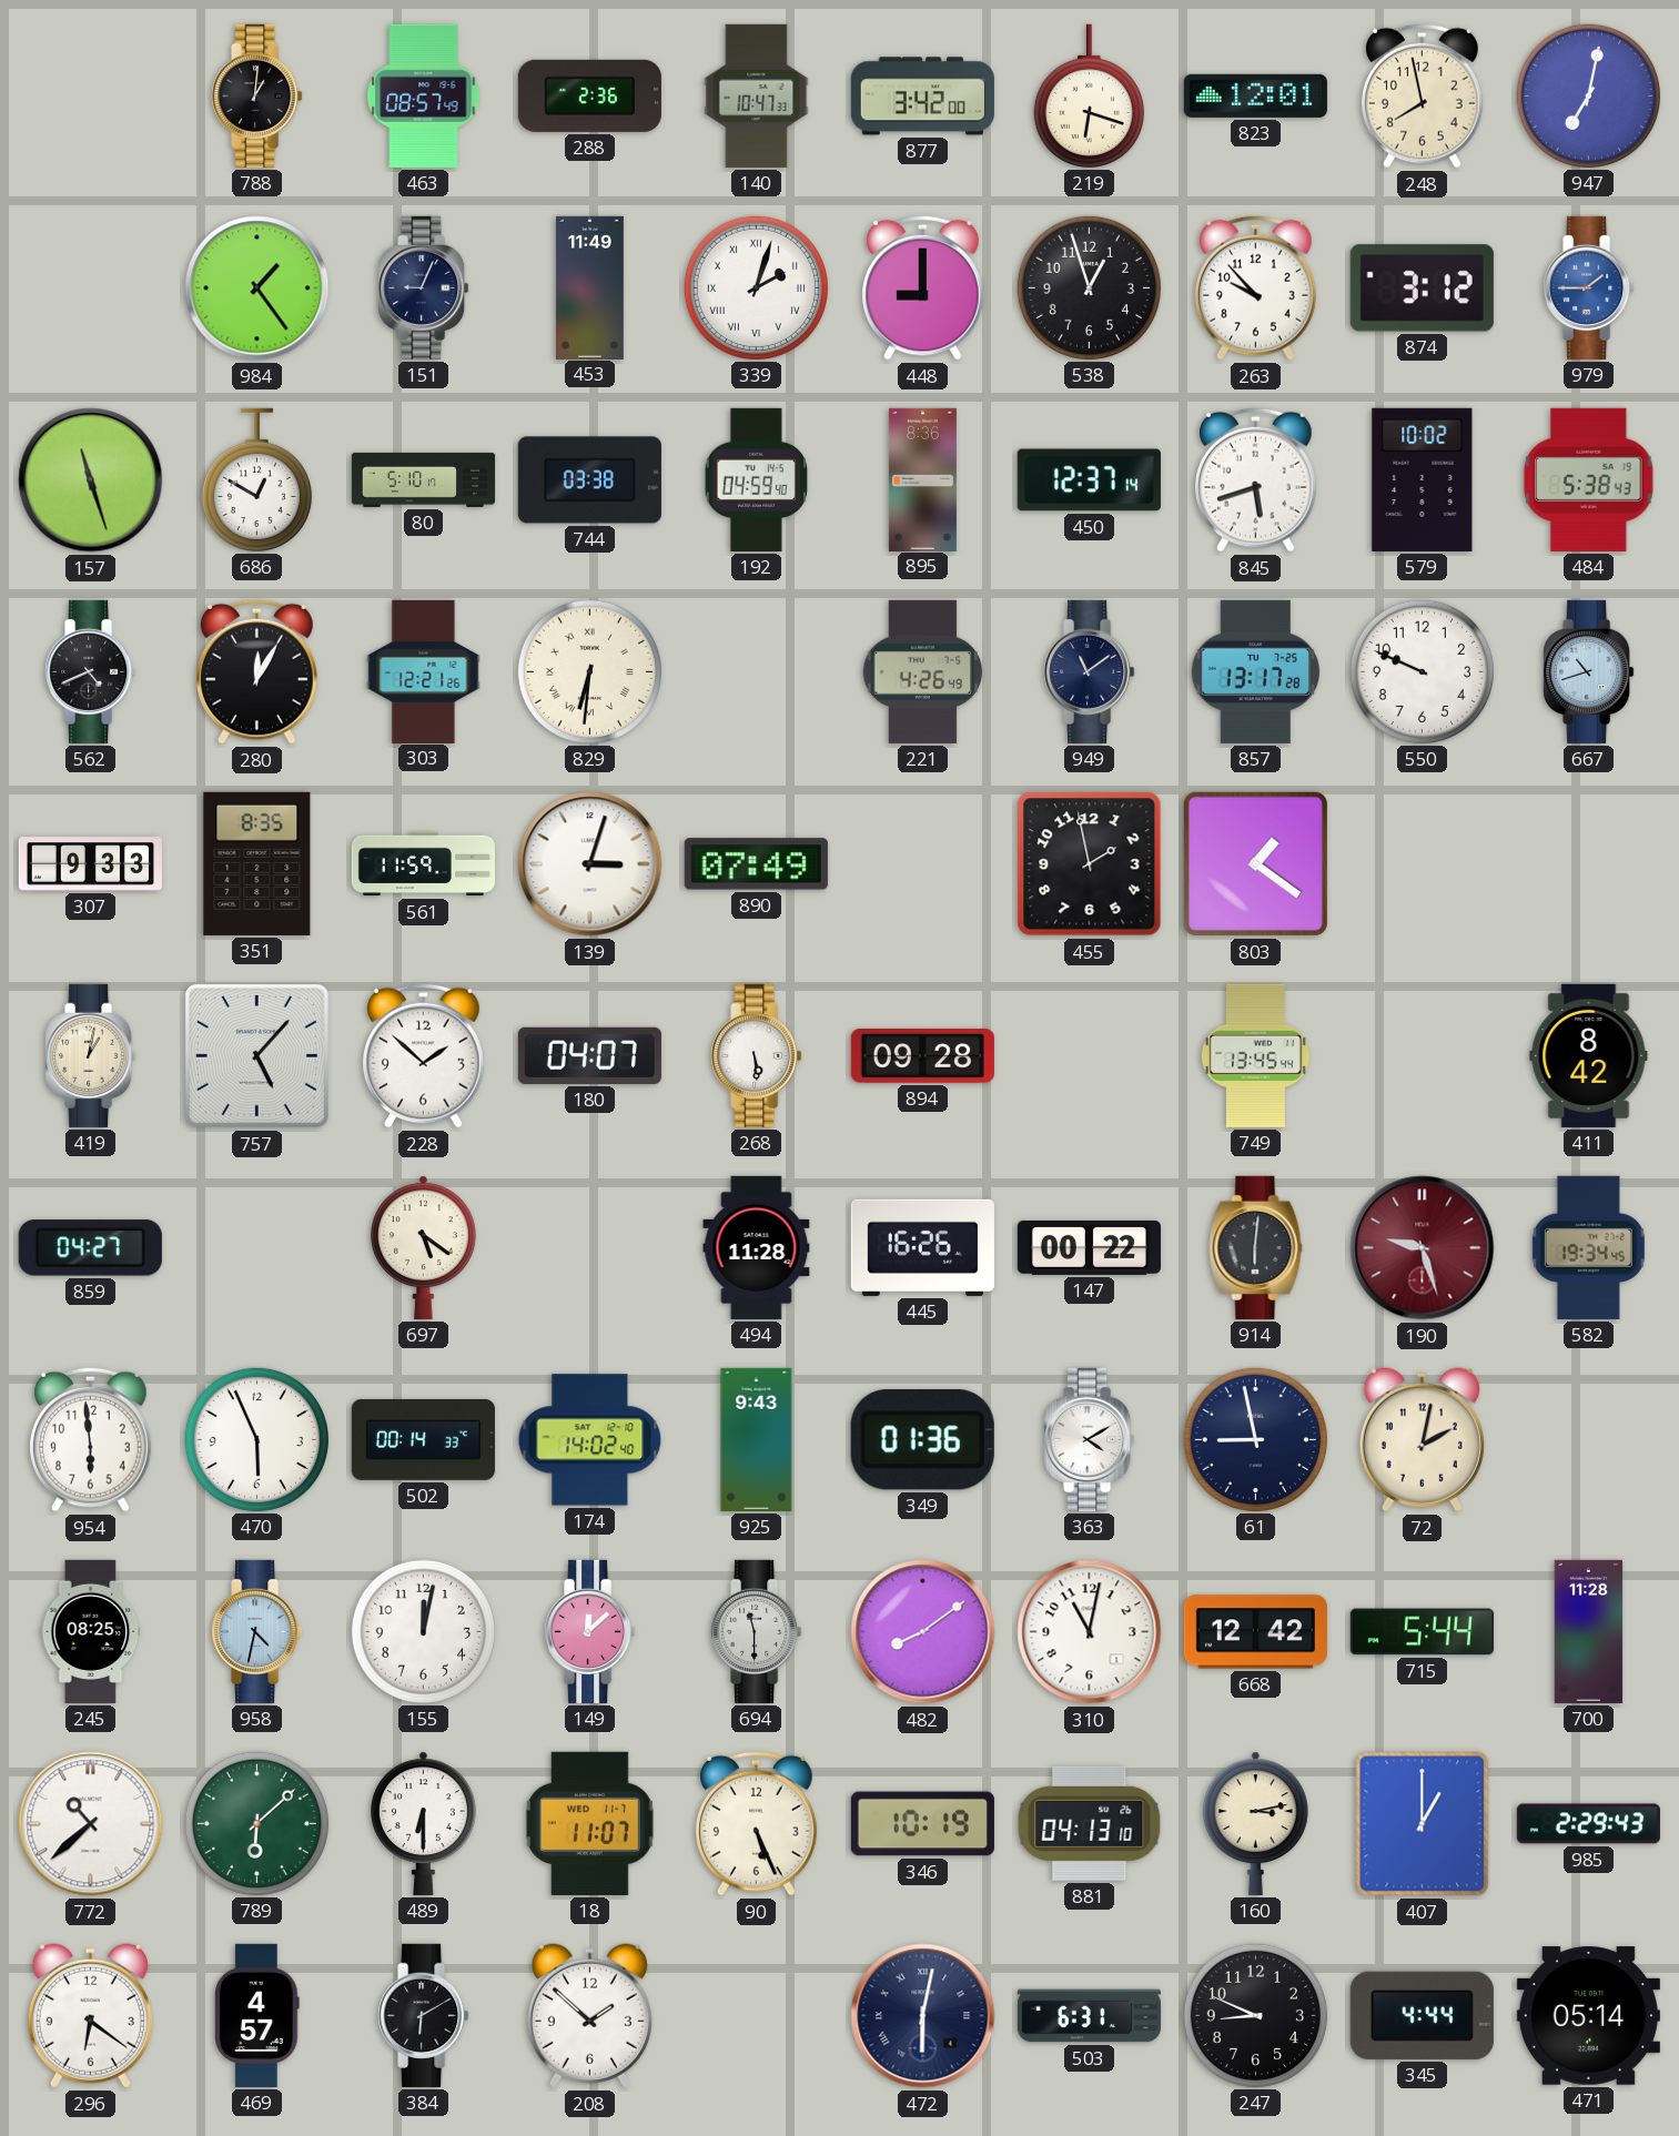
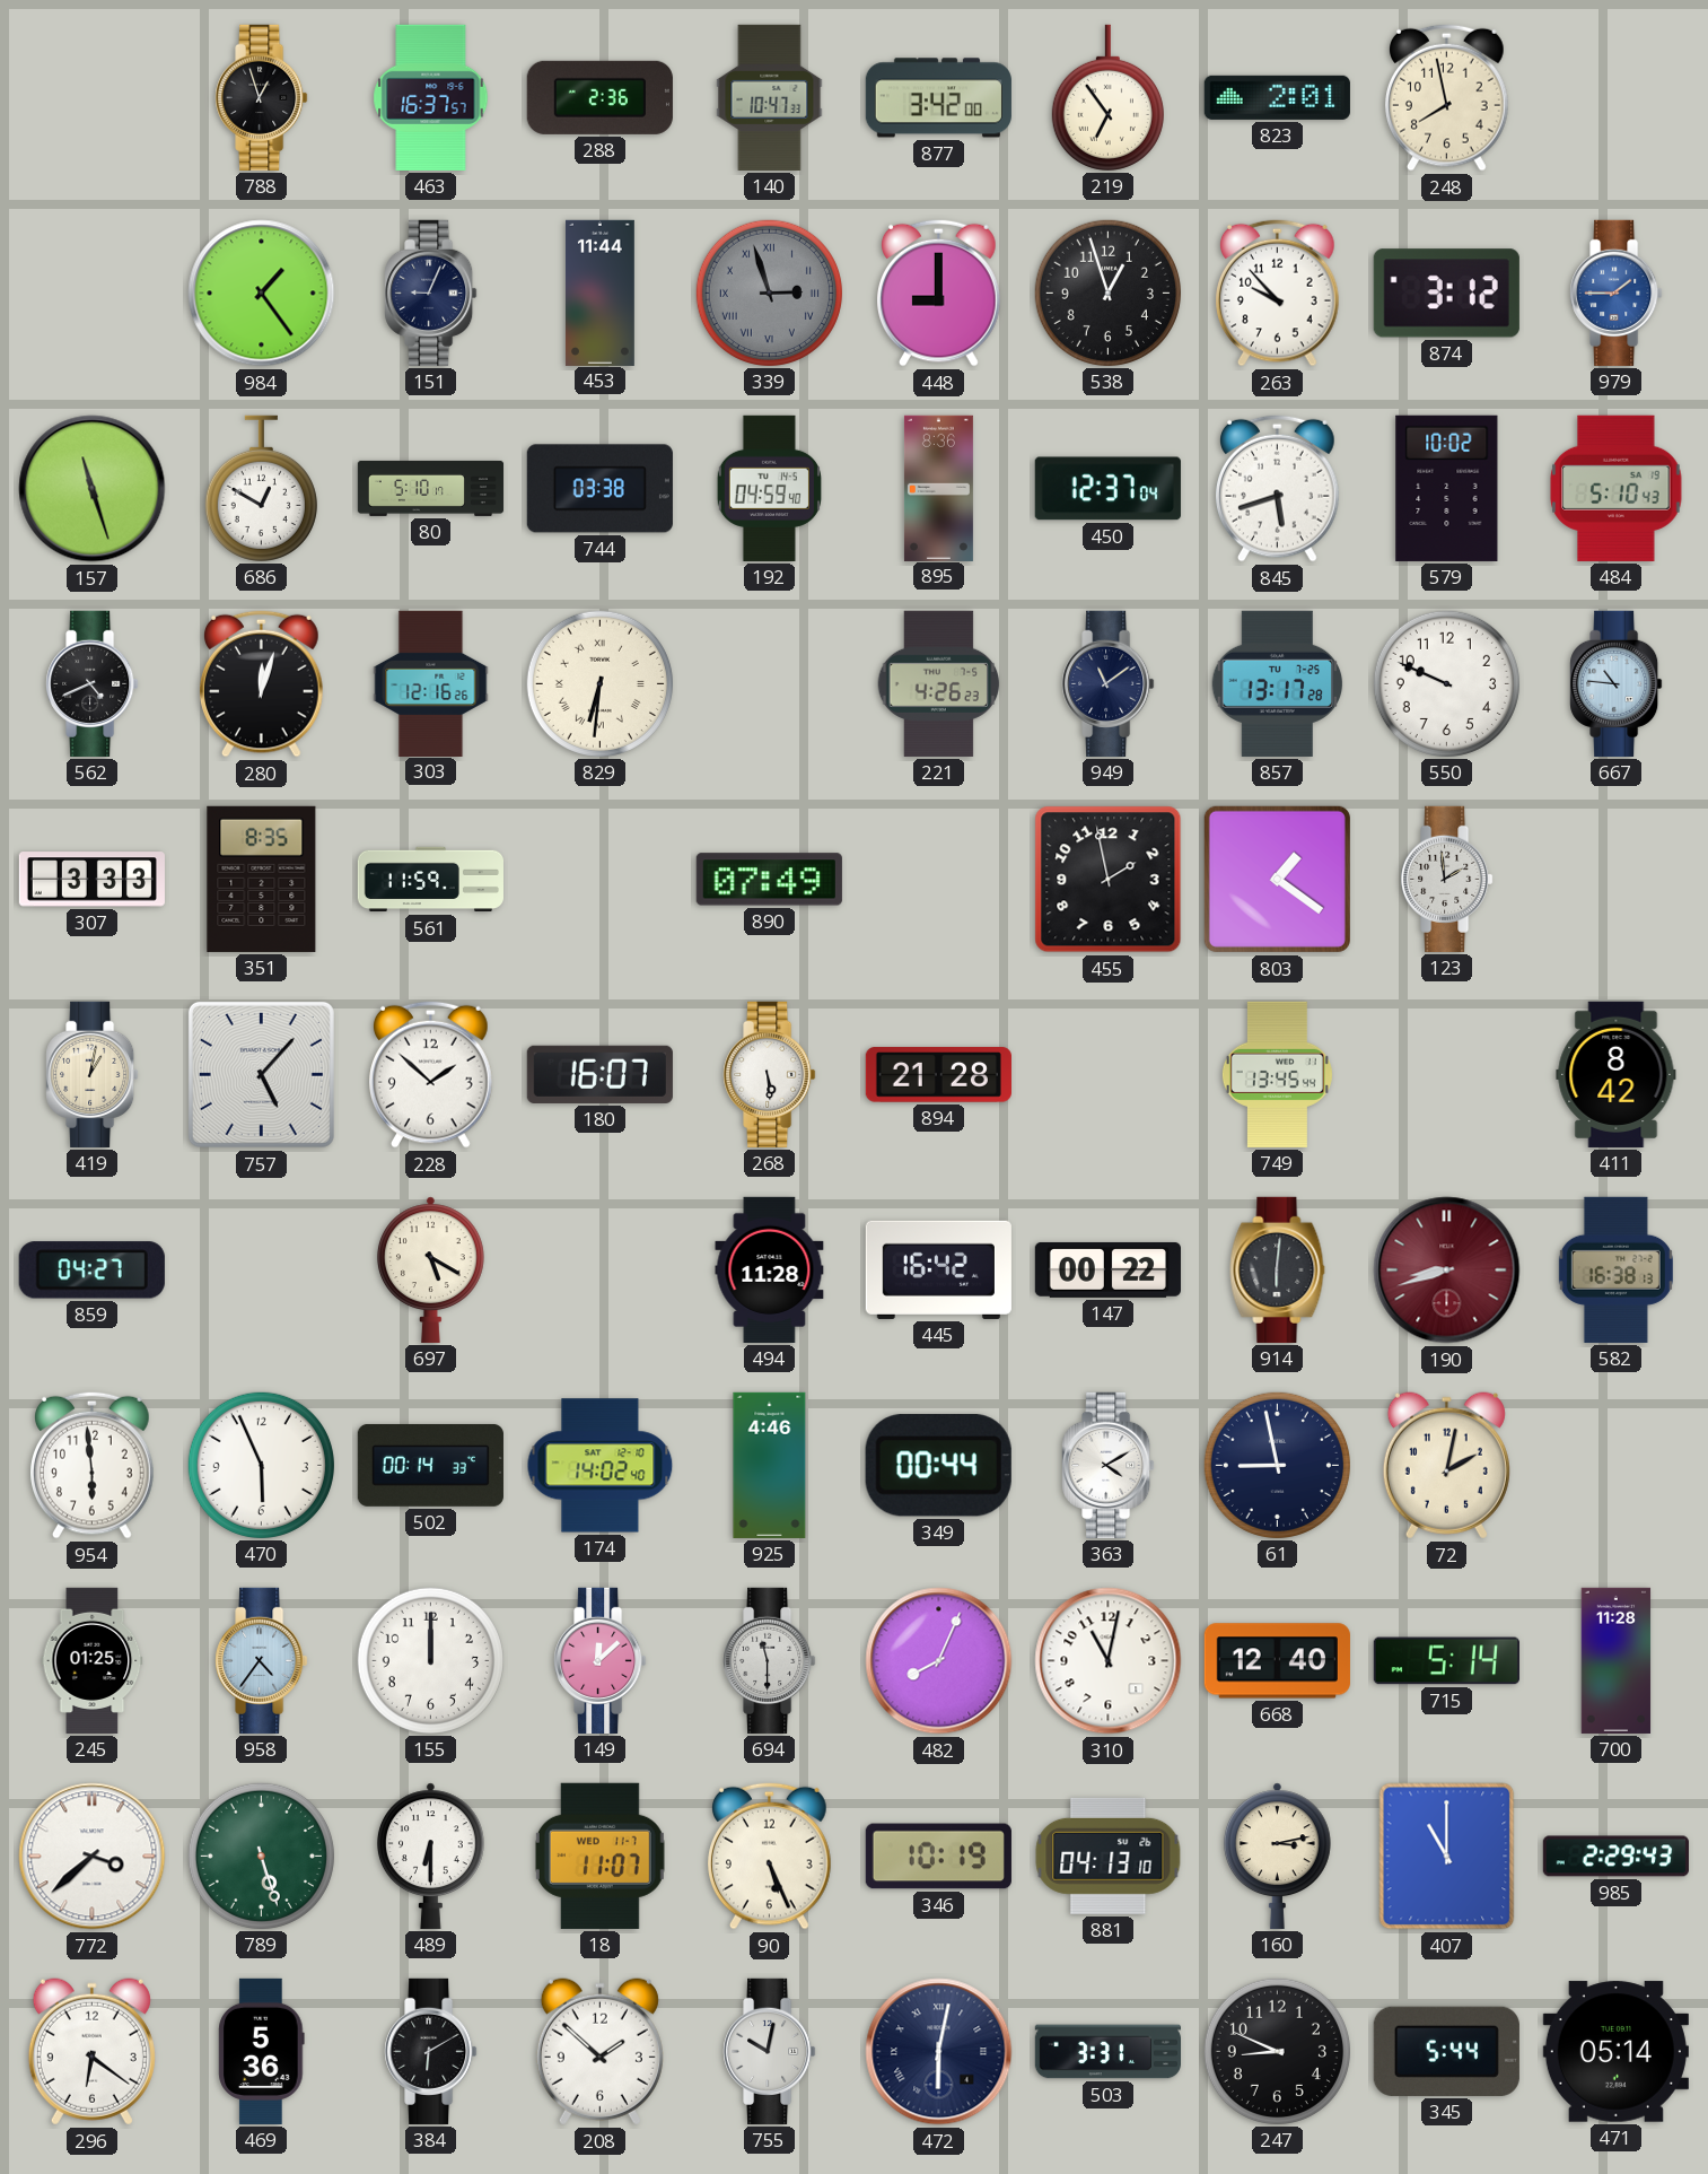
788: 1:01 -> 12:57
463: 08:57 -> 16:37
219: 6:18 -> 6:54
823: 12:01 -> 2:01
947: 7:02 -> none
453: 11:49 -> 11:44
339: 2:03 -> 2:57
339 dial: white -> grey
450: 12:37:14 -> 12:37:04
484: 5:38 -> 5:10
280: 12:05 -> 12:03
303: 12:21 -> 12:16
221: 4:26:49 -> 4:26:23
667: 10:42 -> 10:46
307: 9:33 -> 3:33
139: 3:03 -> none
123: none -> 1:59
180: 04:07 -> 16:07
894: 09:28 -> 21:28
697: 5:21 -> 5:20
445: 16:26 -> 16:42
190: 9:27 -> 8:42
582: 19:34 -> 16:38
925: 9:43 -> 4:46
349: 01:36 -> 00:44
245: 08:25 -> 01:25
958: 4:32 -> 4:36
155: 12:02 -> 12:00
482: 8:09 -> 8:04
668: 12:42 -> 12:40
715: 5:44 -> 5:14
772: 10:38 -> 3:38
789: 6:08 -> 5:27
407: 1:00 -> 11:00
469: 4:57 -> 5:36
755: none -> 10:02
503: 6:31 -> 3:31
345: 4:44 -> 5:44
